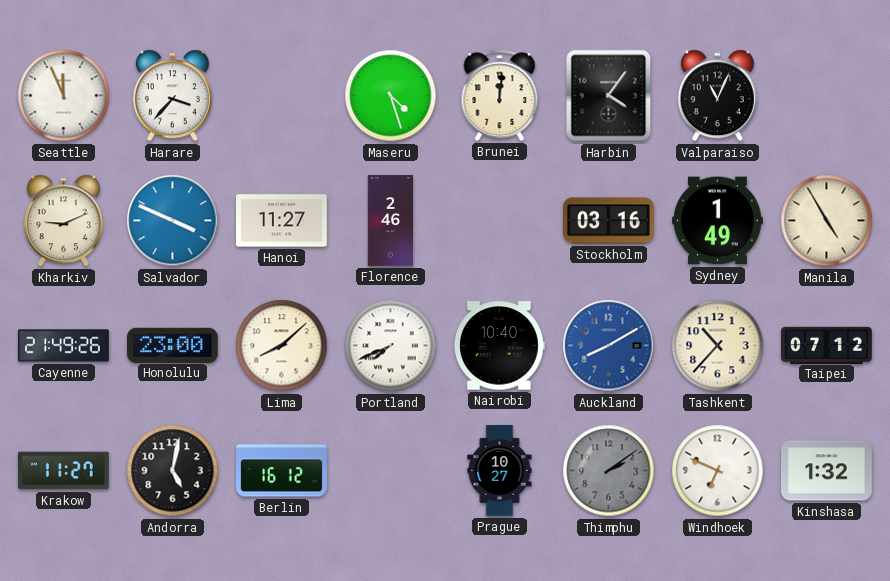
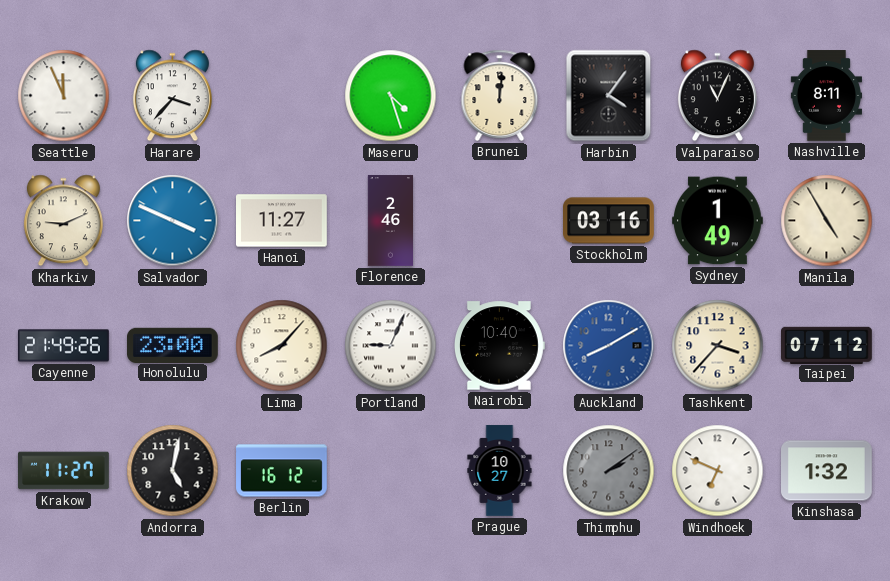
Nashville: none -> 8:11
Lima: 8:08 -> 8:07
Portland: 7:41 -> 9:04
Tashkent: 10:37 -> 3:37
